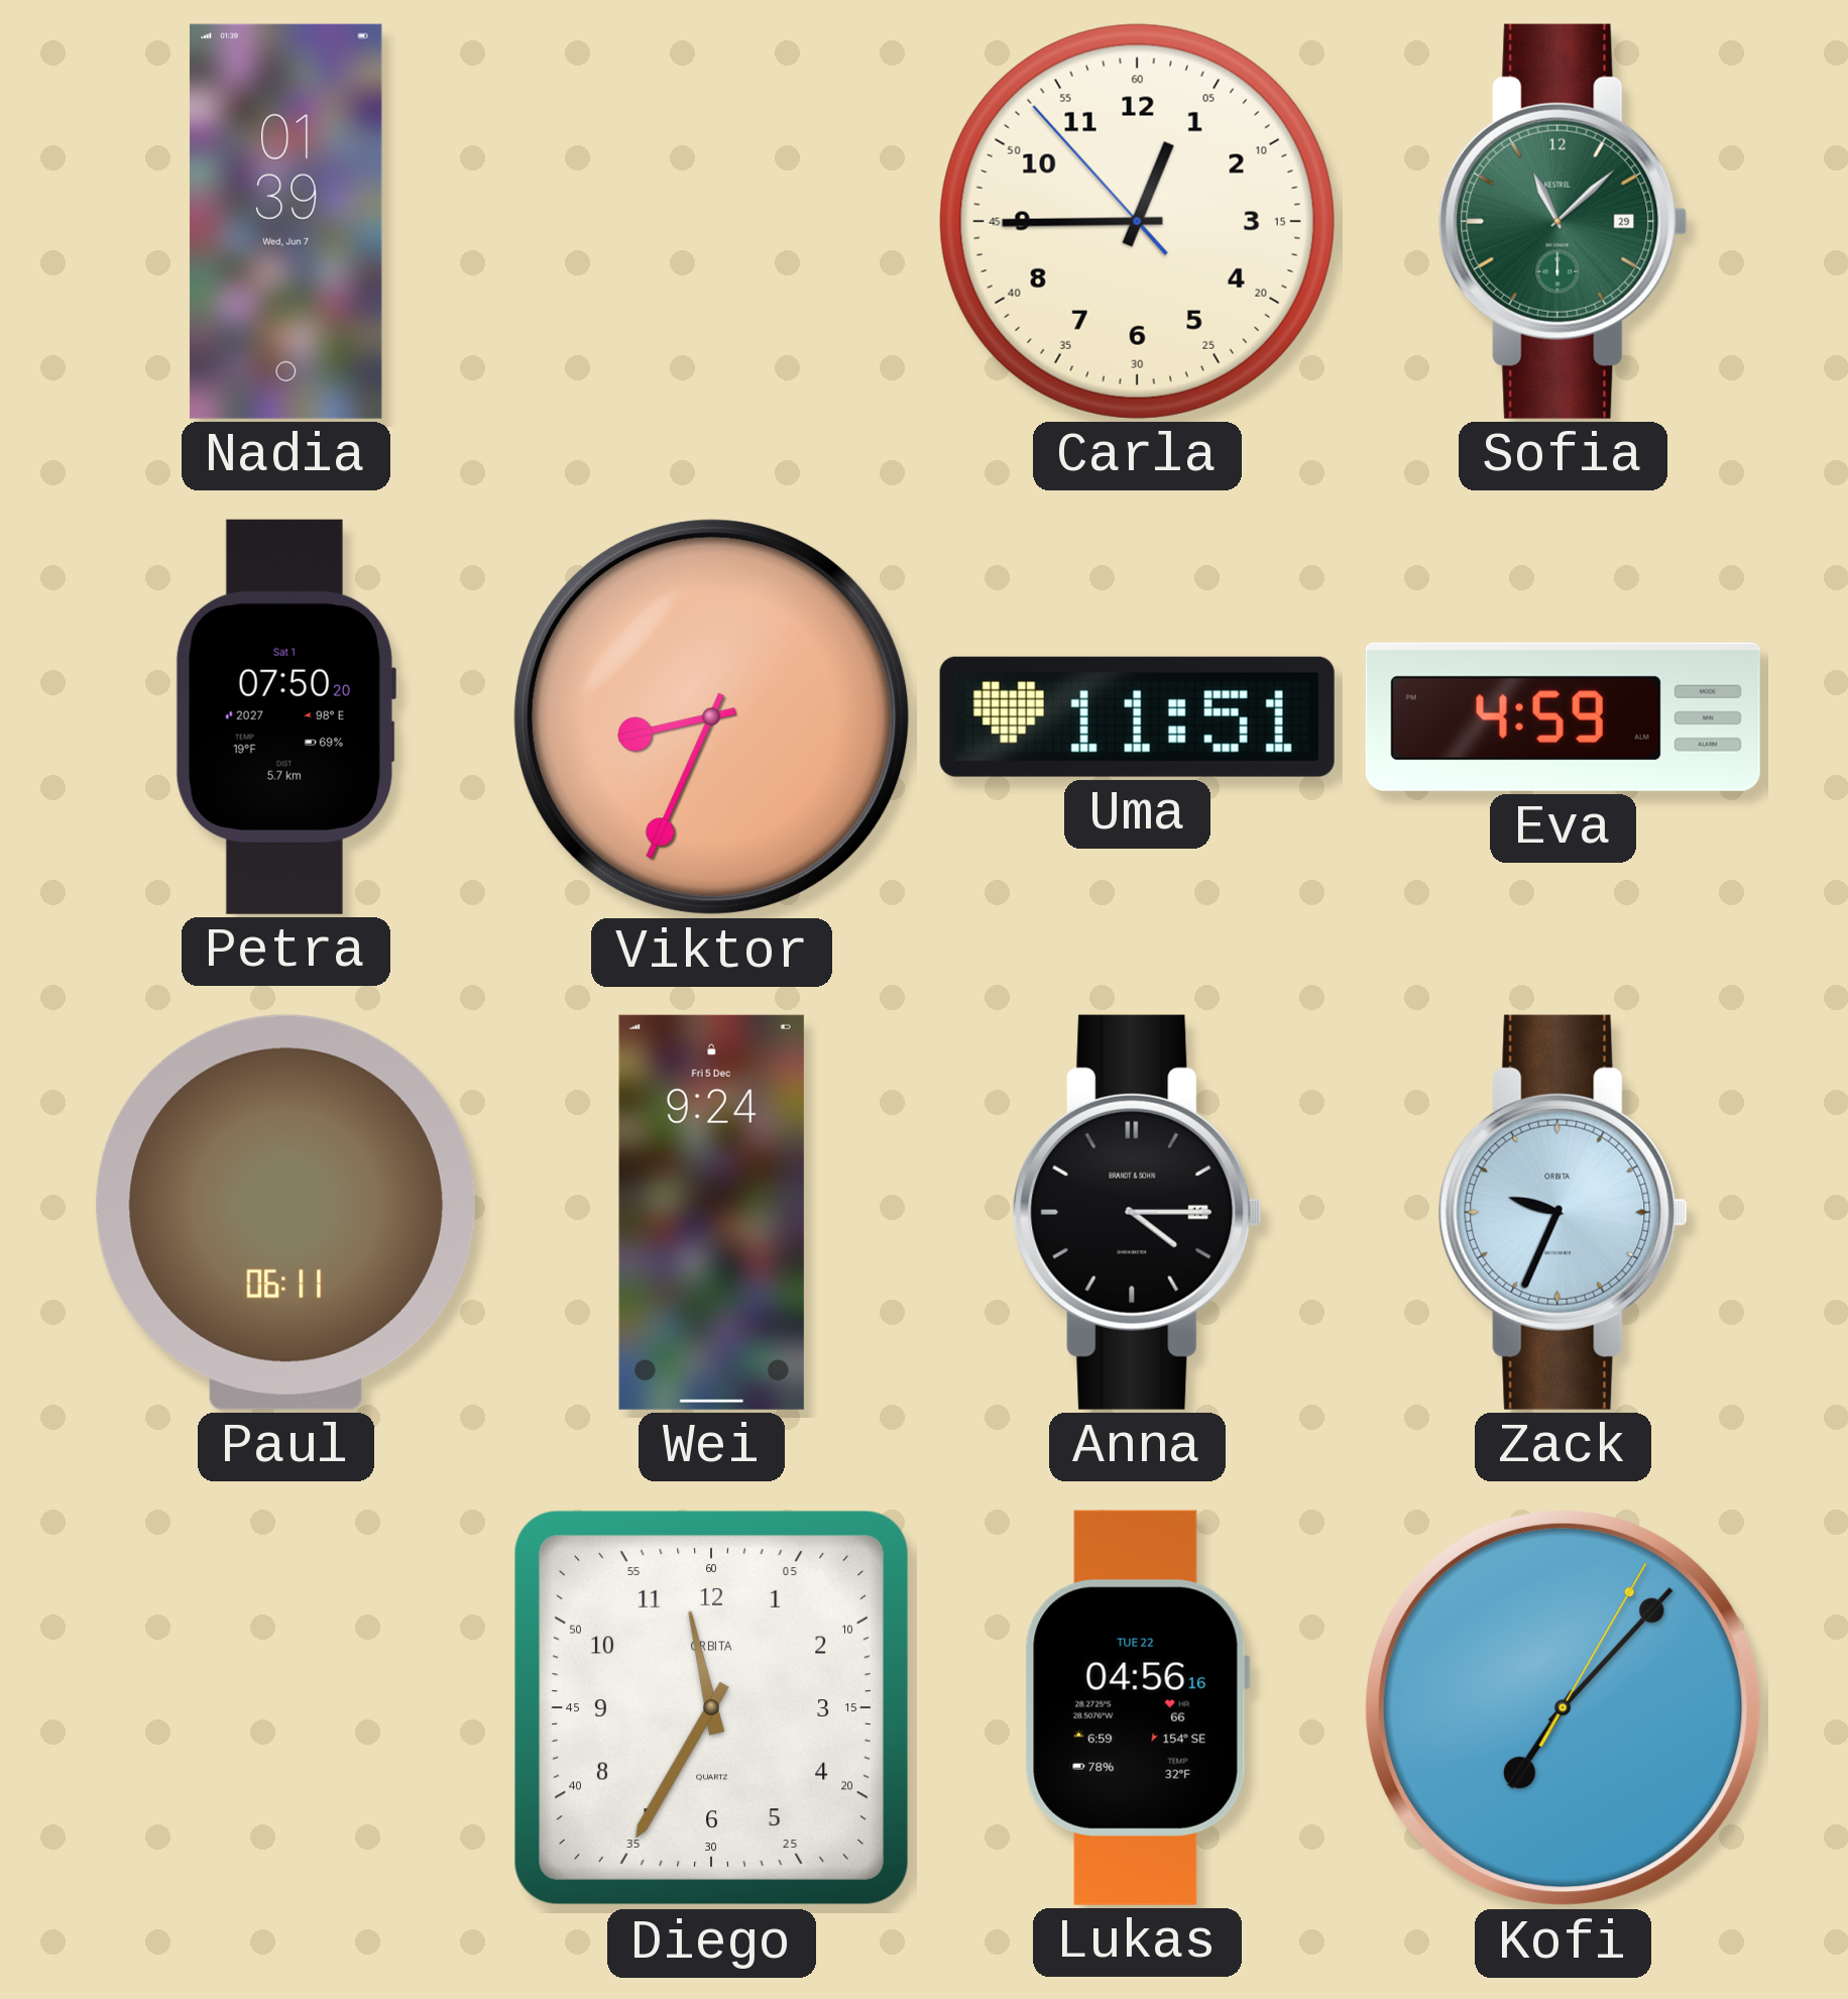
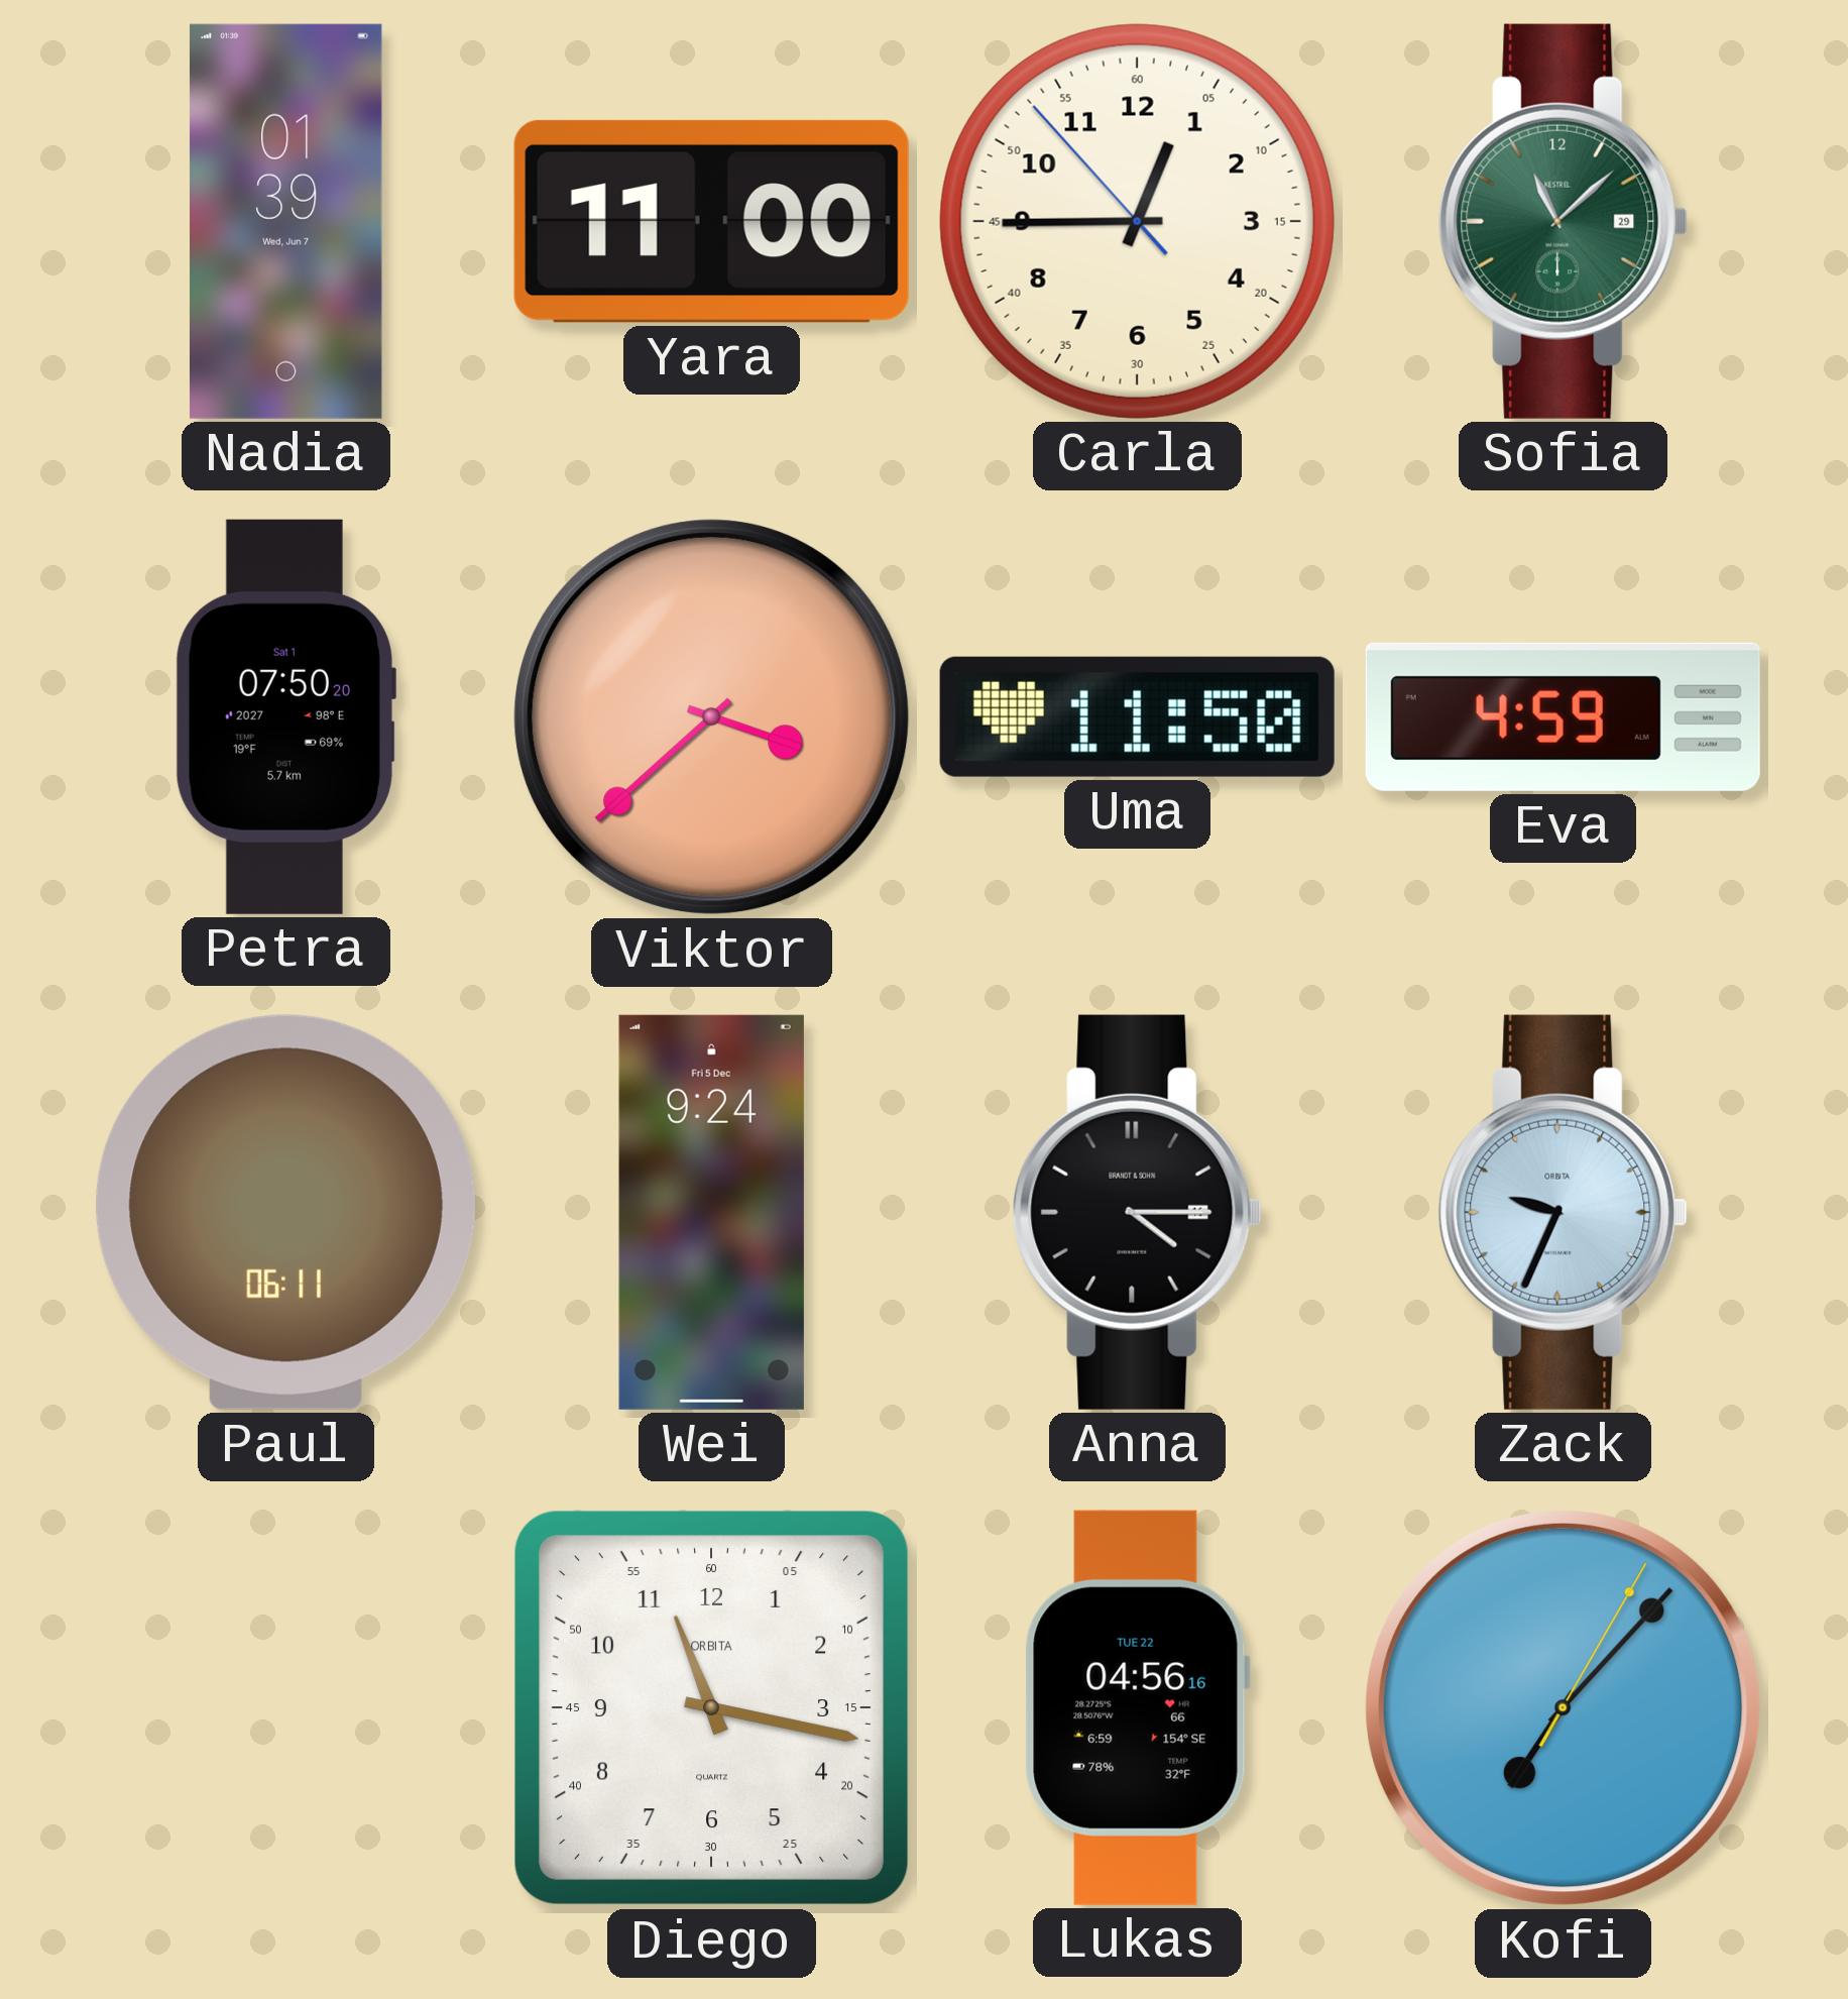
Yara: none -> 11:00
Viktor: 8:34 -> 3:38
Uma: 11:51 -> 11:50
Diego: 11:35 -> 11:17
